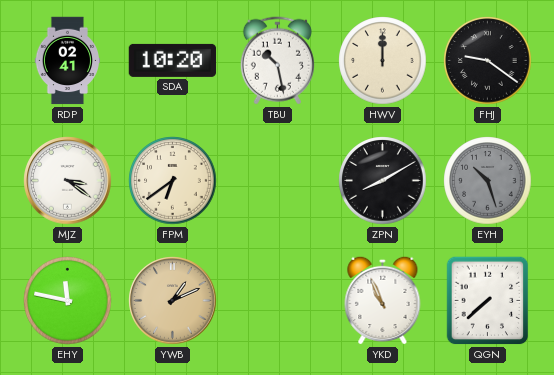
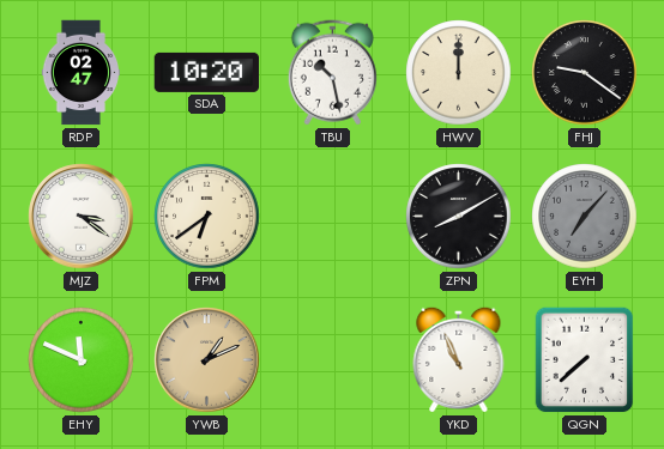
RDP: 02:41 -> 02:47
EYH: 10:27 -> 7:07
EHY: 11:47 -> 11:49
